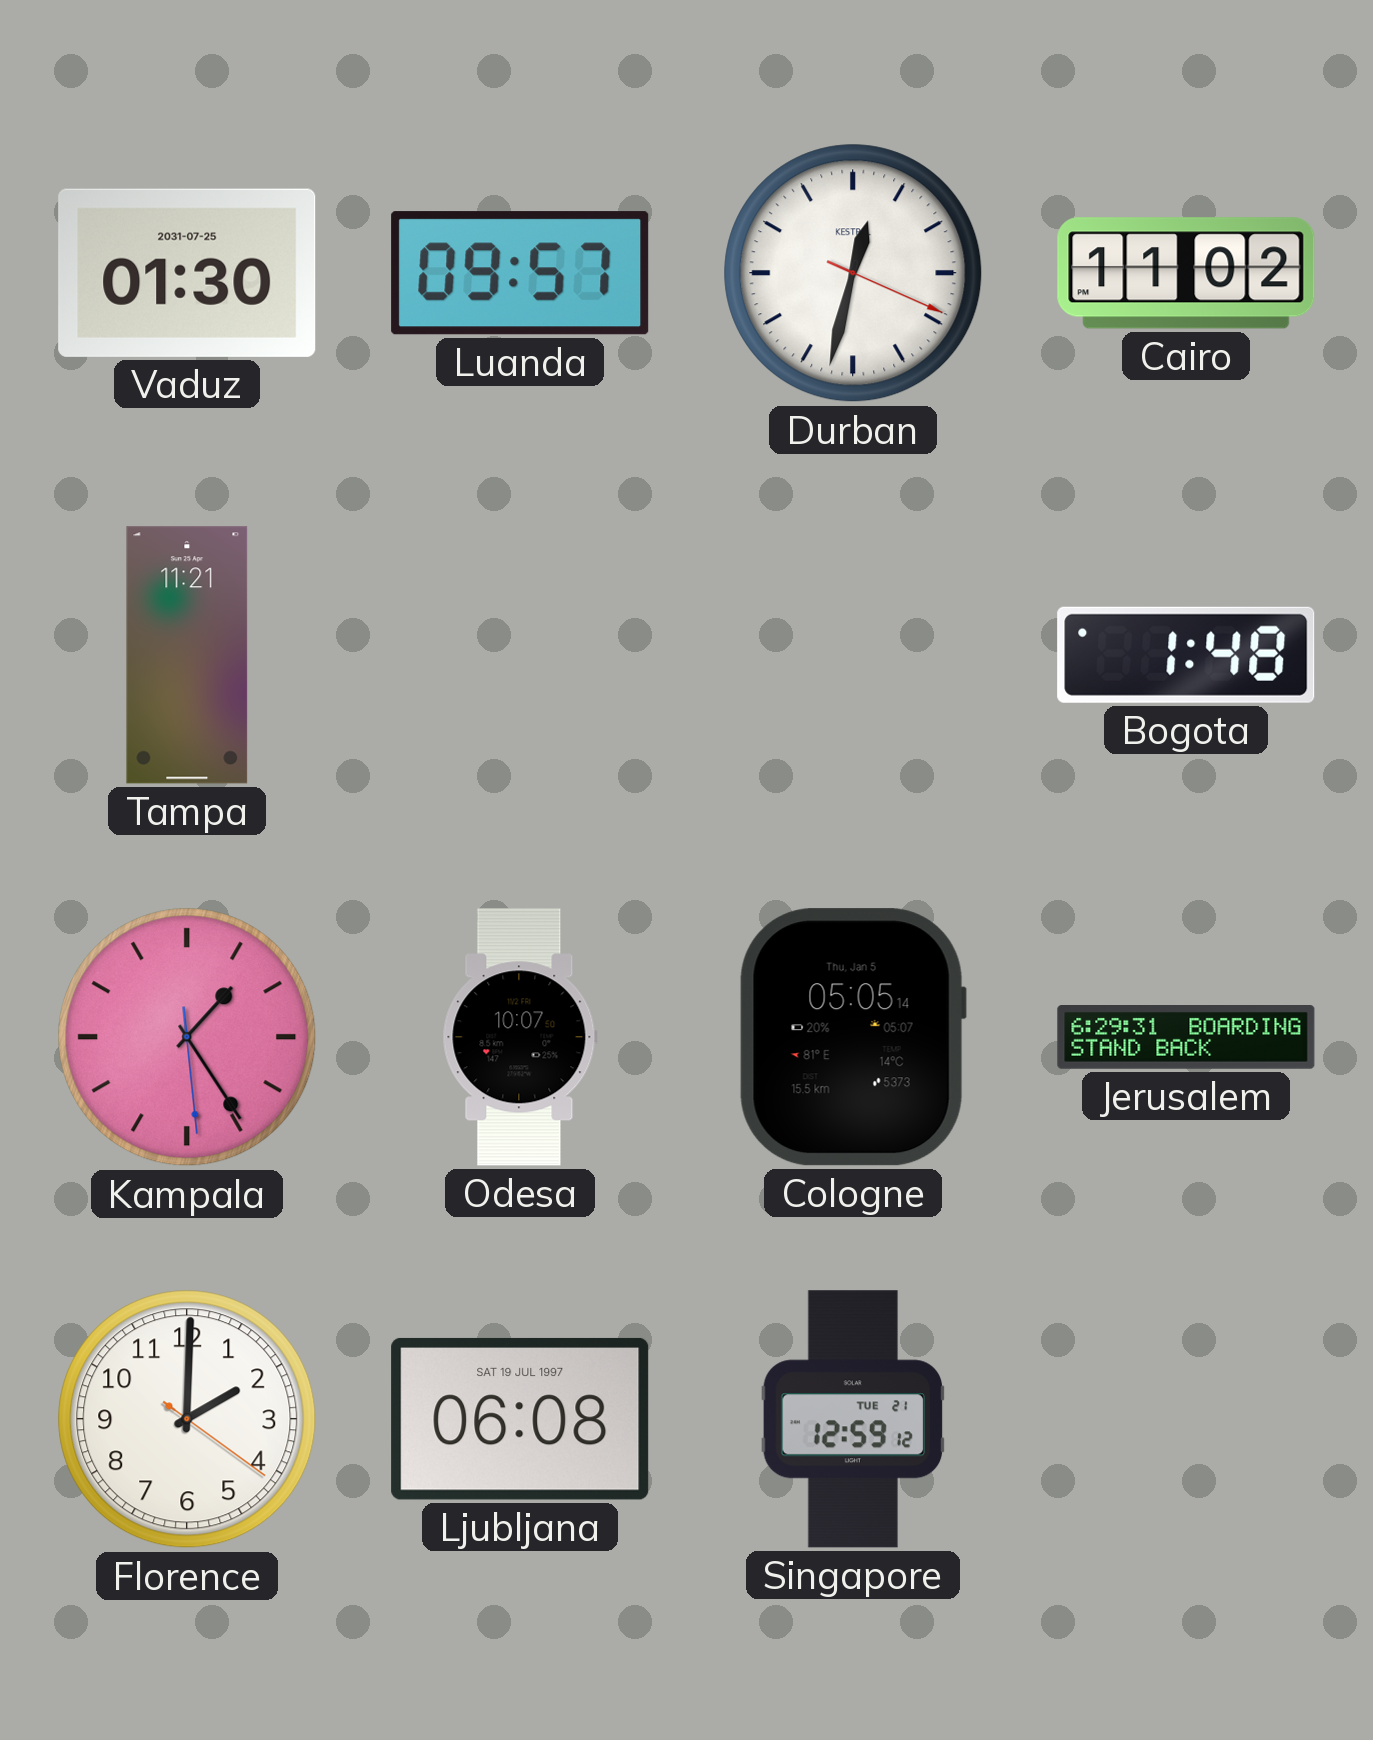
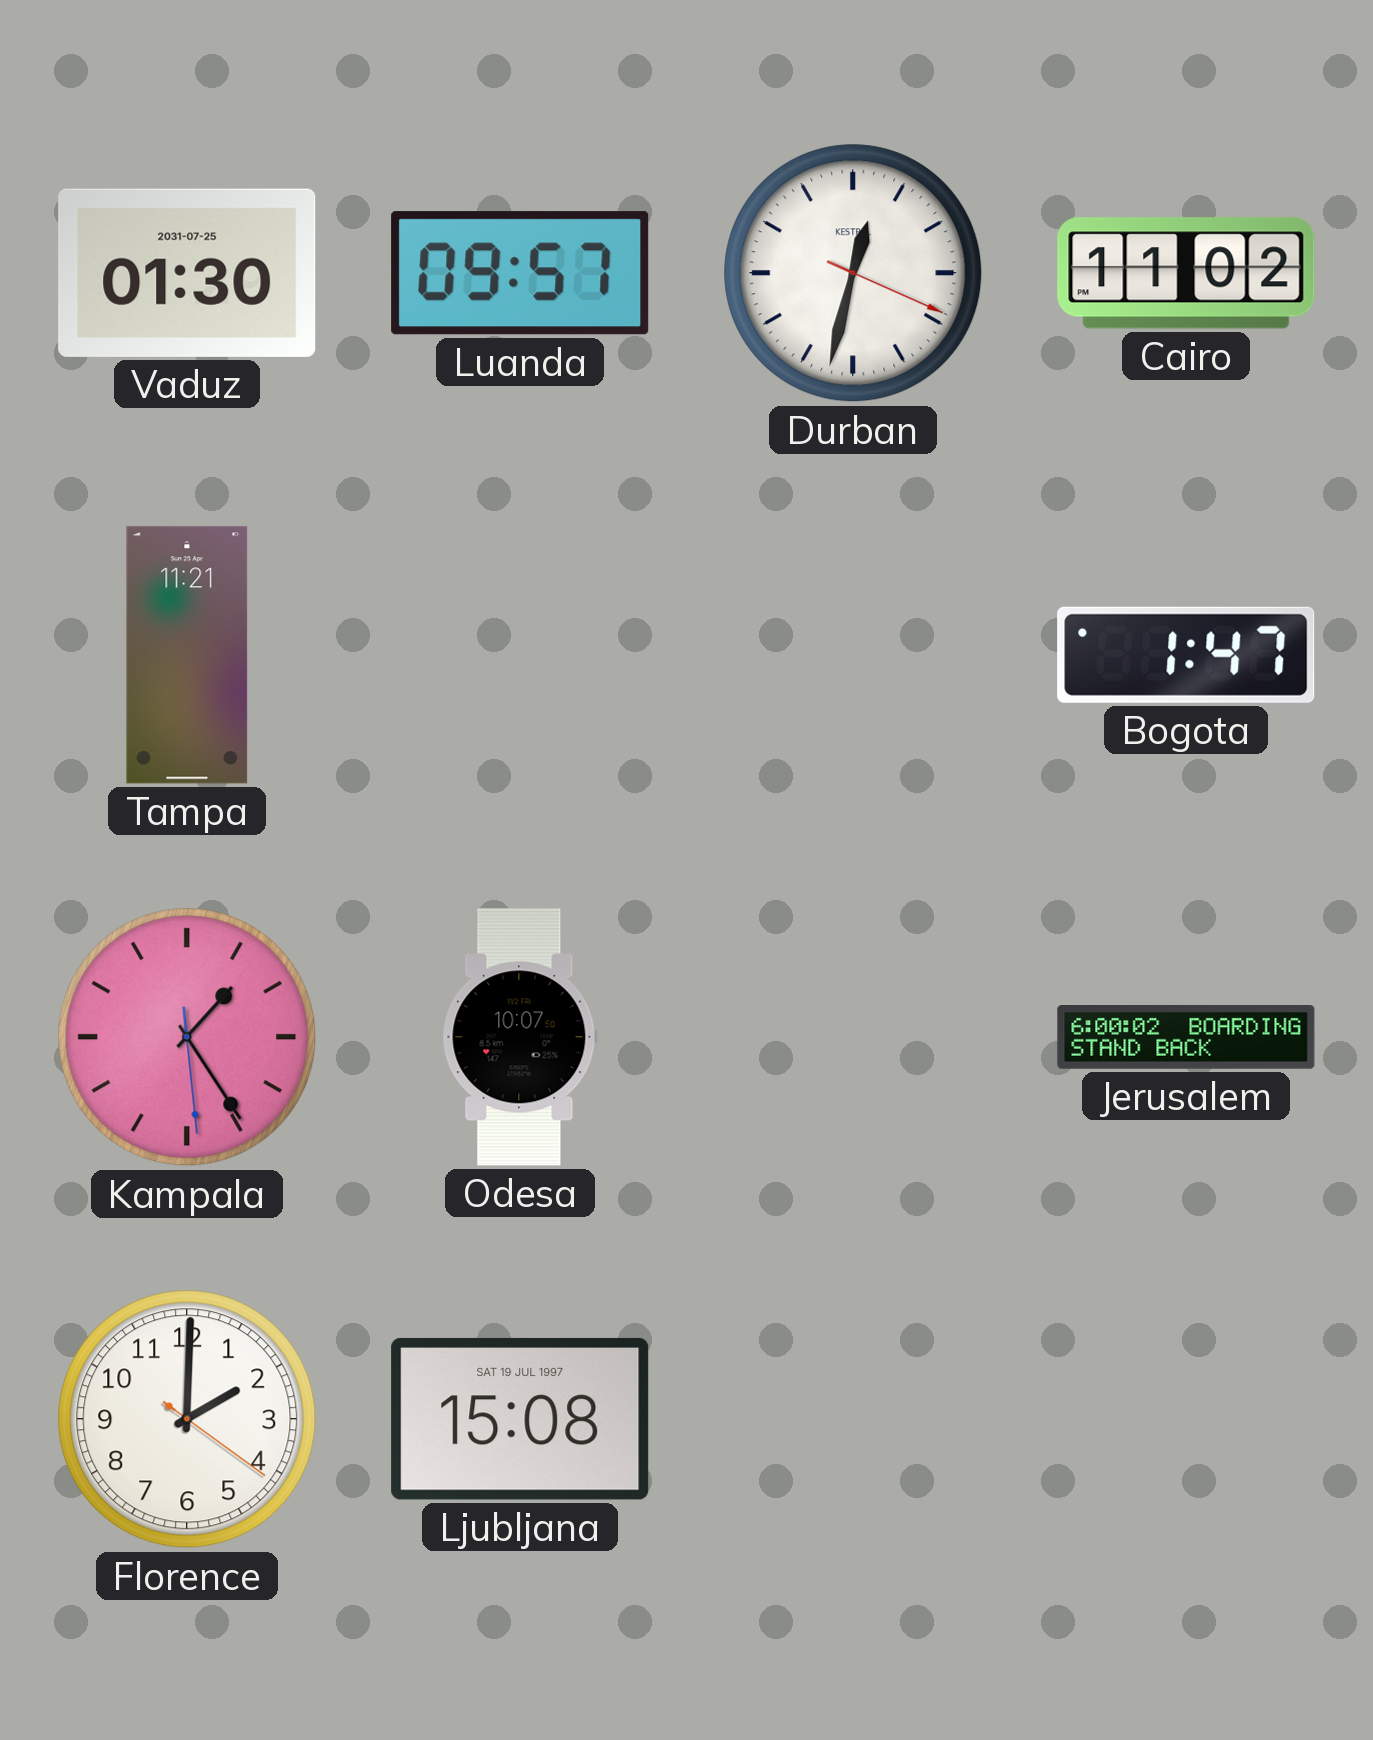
Bogota: 1:48 -> 1:47
Cologne: 05:05 -> none
Jerusalem: 6:29 -> 6:00
Ljubljana: 06:08 -> 15:08
Singapore: 12:59 -> none
